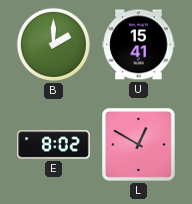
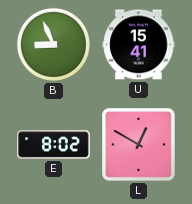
B: 2:00 -> 8:56
